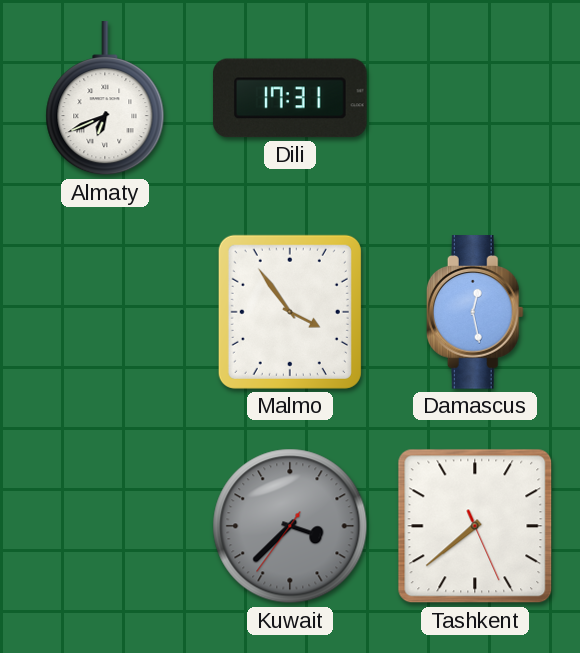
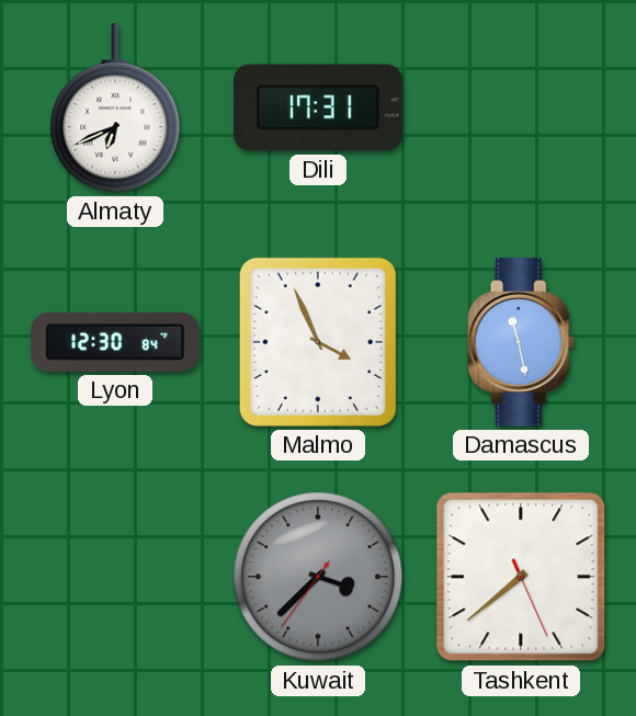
Lyon: none -> 12:30
Malmo: 3:54 -> 3:56
Damascus: 12:28 -> 11:28
